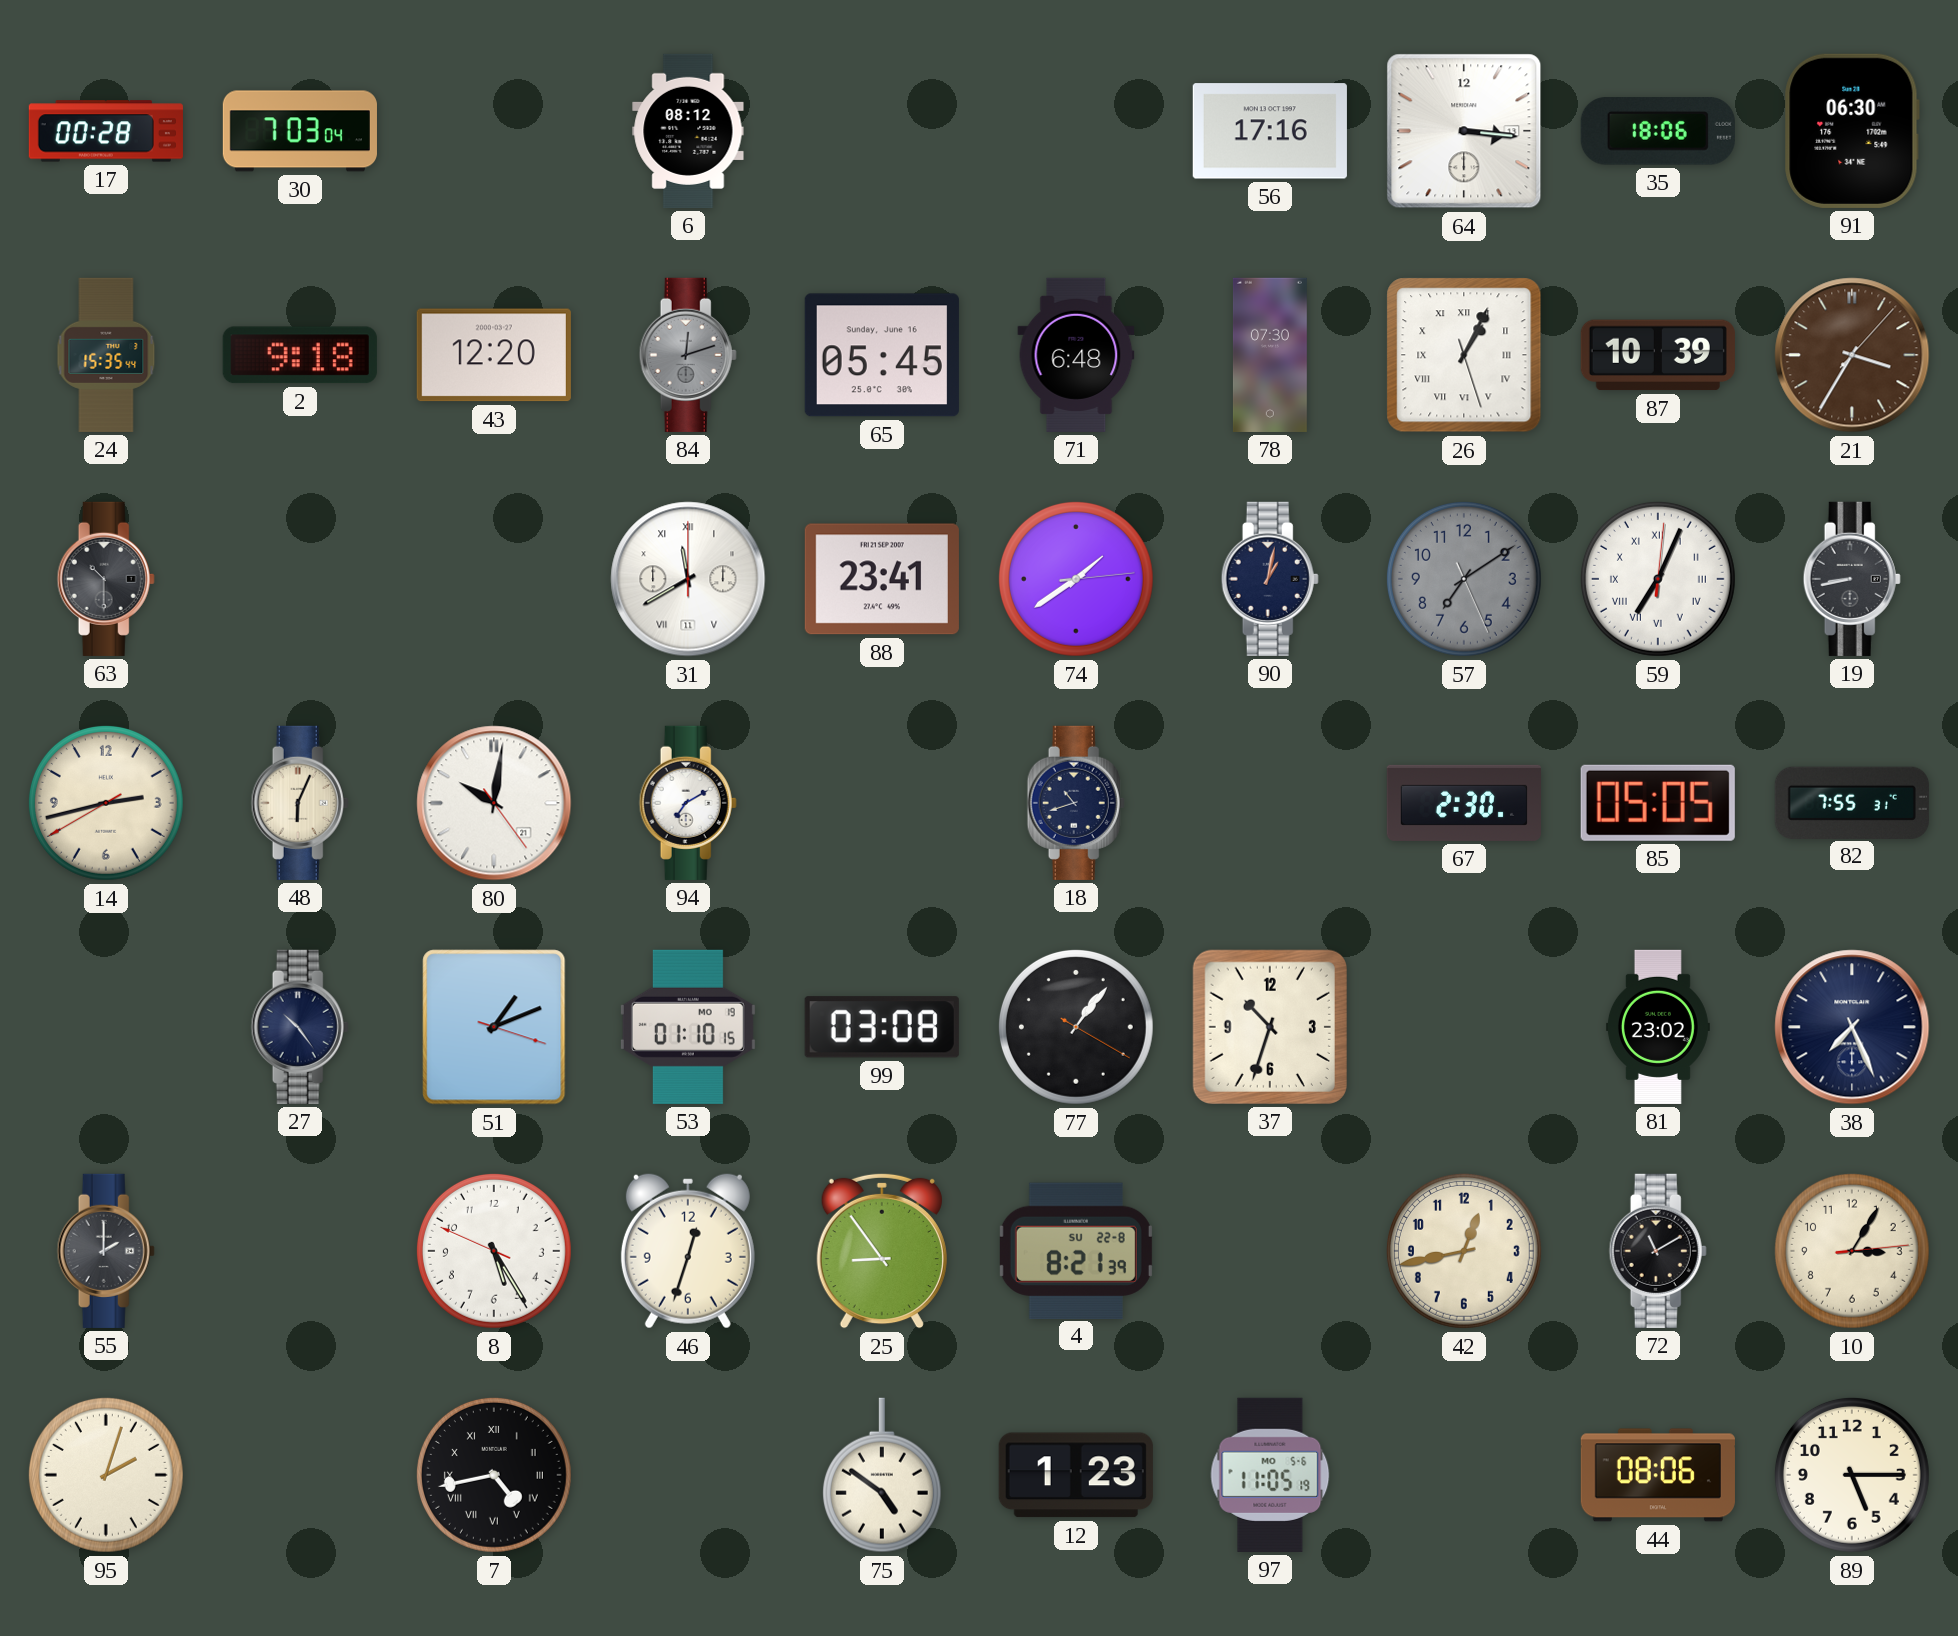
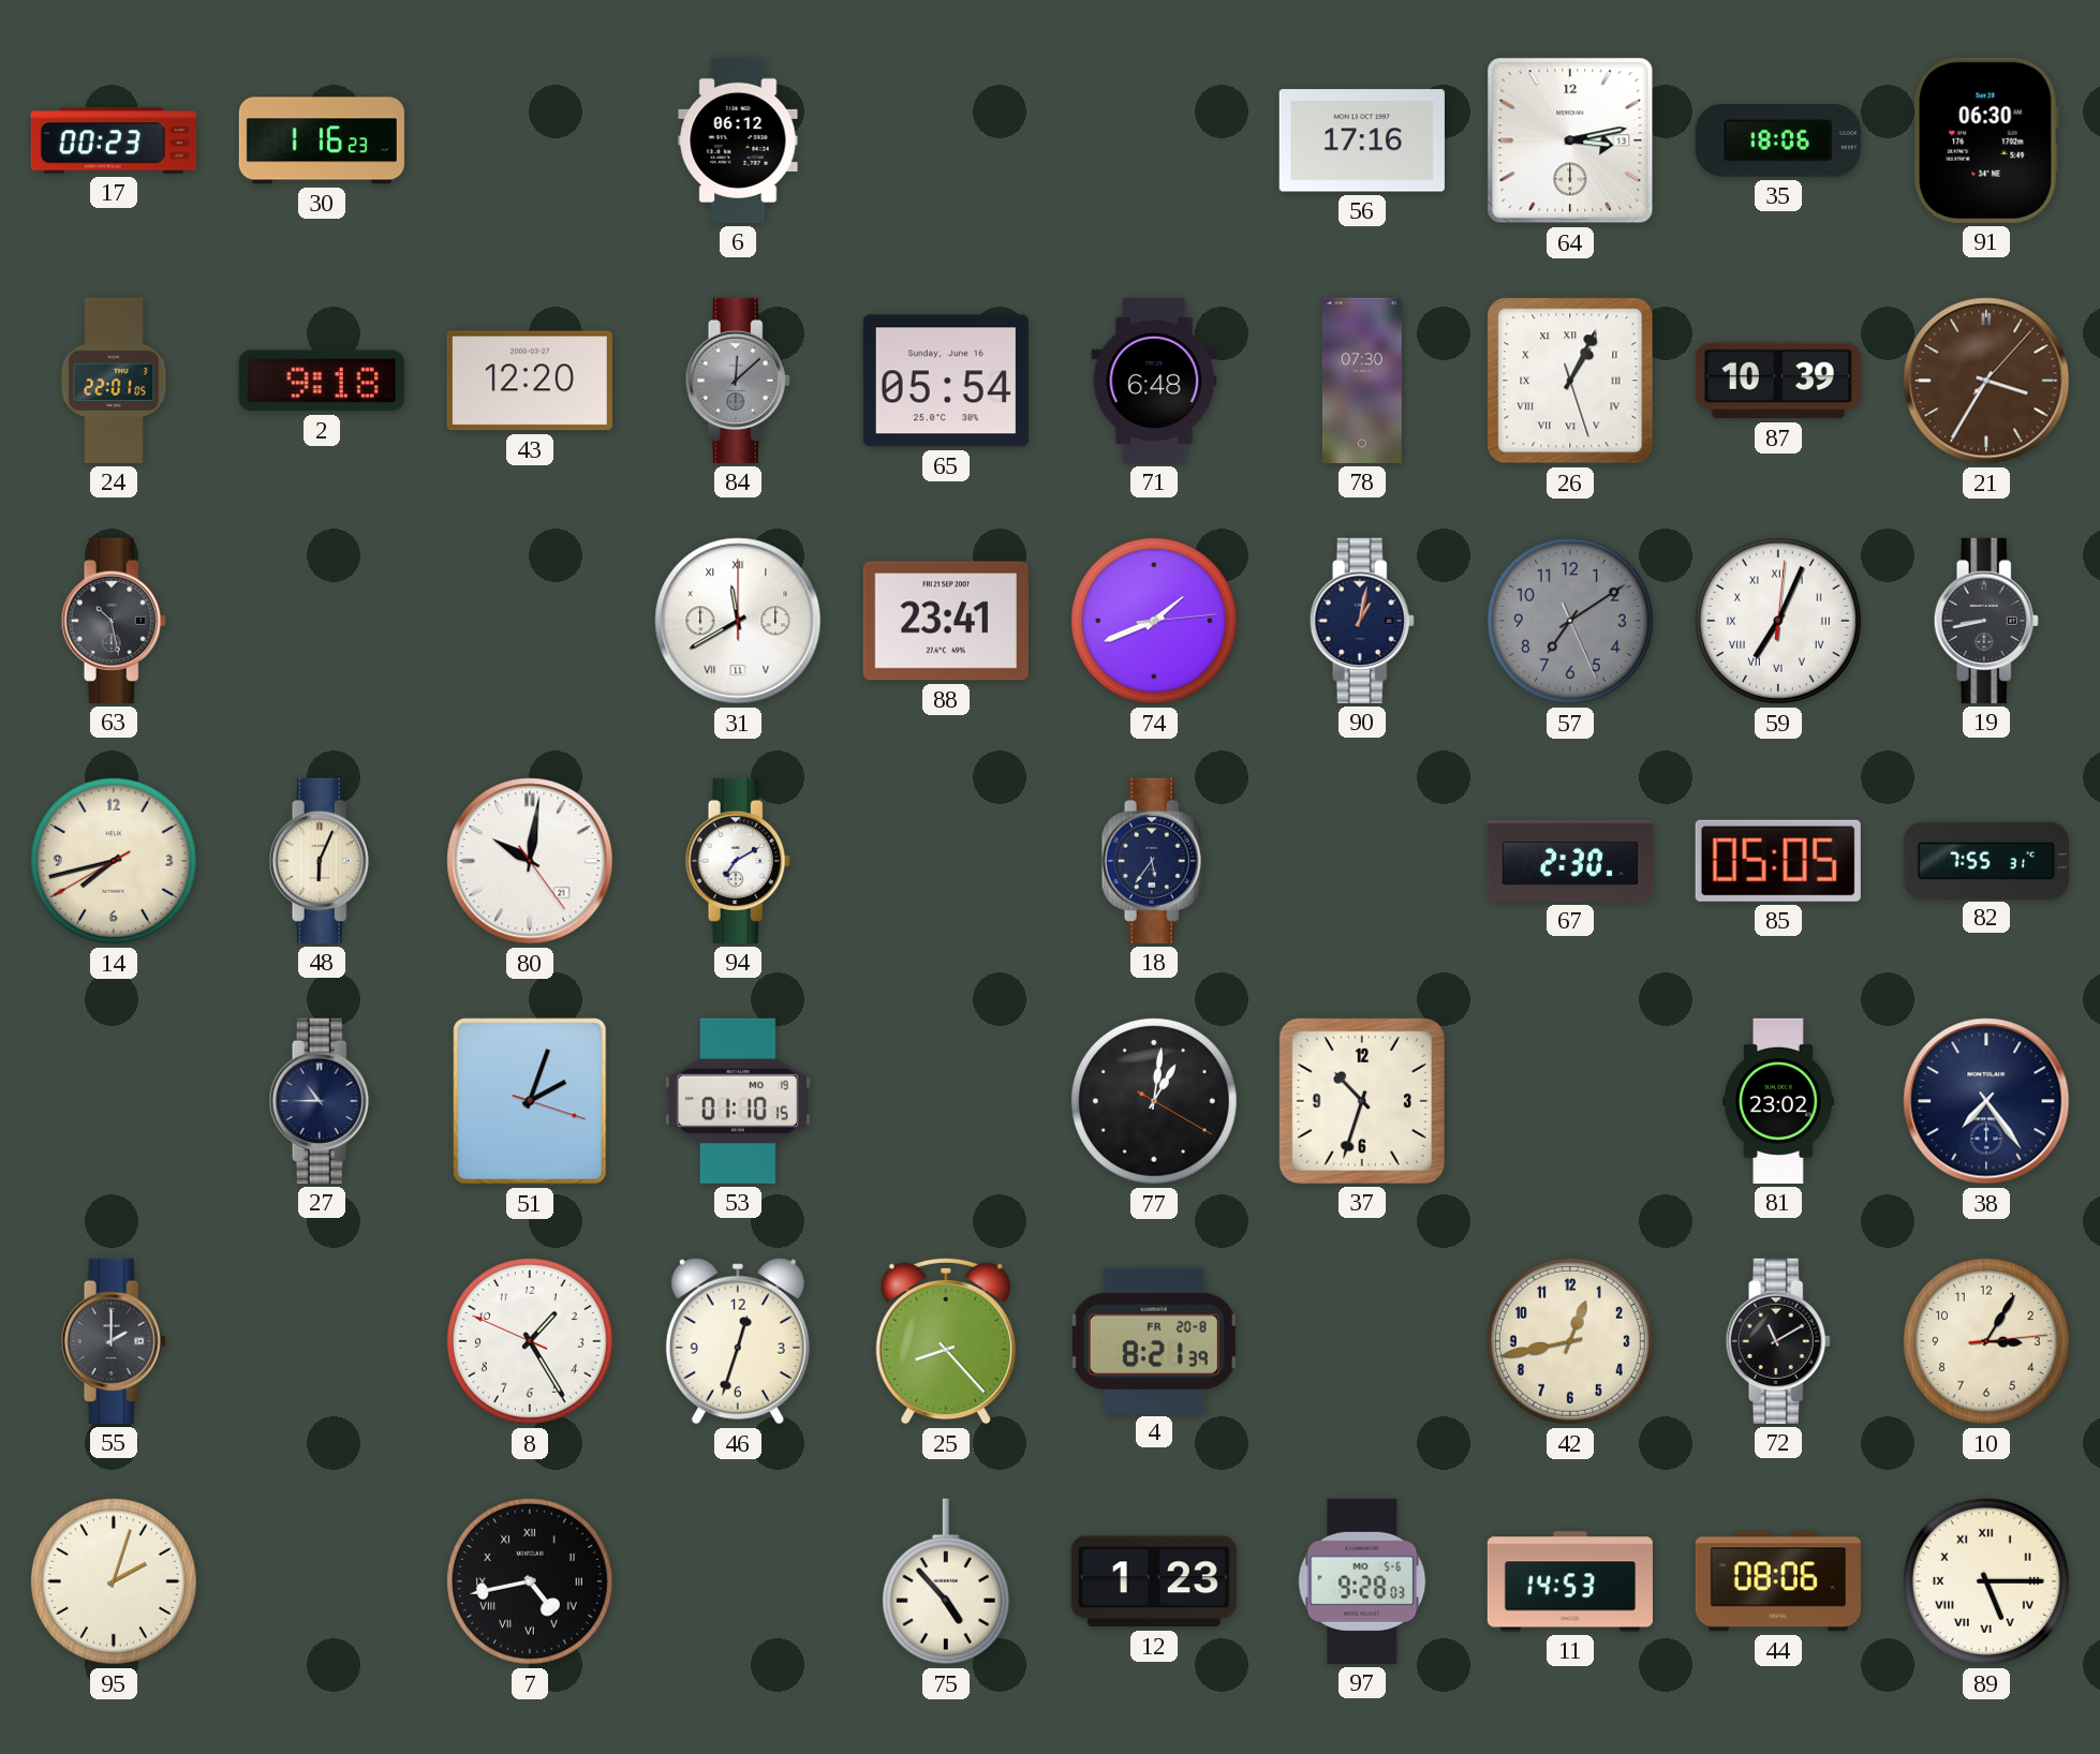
17: 00:28 -> 00:23
30: 7:03 -> 1:16
6: 08:12 -> 06:12
64: 3:16 -> 3:13
24: 15:35 -> 22:01
84: 12:12 -> 12:08
65: 05:45 -> 05:54
63: 10:30 -> 10:28
74: 1:39 -> 1:41
14: 2:42 -> 7:42
18: 10:42 -> 5:36
27: 10:24 -> 10:45
51: 1:11 -> 2:03
99: 03:08 -> none
77: 1:06 -> 1:01
38: 7:26 -> 7:24
8: 5:24 -> 1:24
25: 8:54 -> 8:23
4 date: SU 22-8 -> FR 20-8
75: 4:51 -> 4:53
97: 11:05 -> 9:28
11: none -> 14:53
89 numerals: Arabic -> Roman
